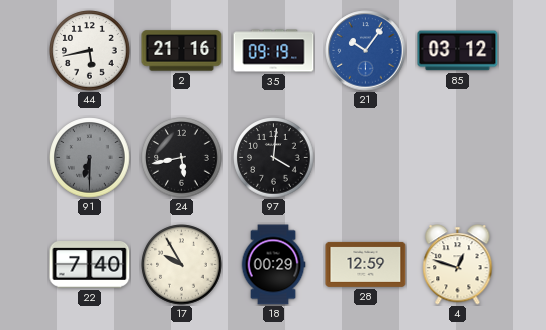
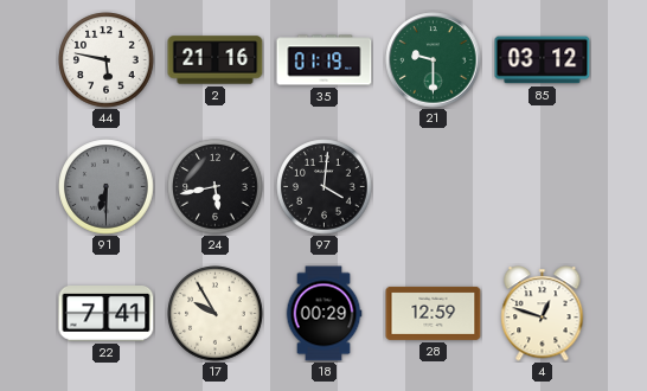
44: 5:43 -> 5:47
35: 09:19 -> 01:19
21: 10:06 -> 9:30
21 dial: blue -> green
22: 7:40 -> 7:41
